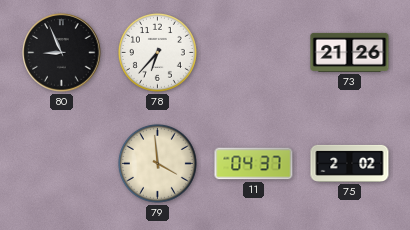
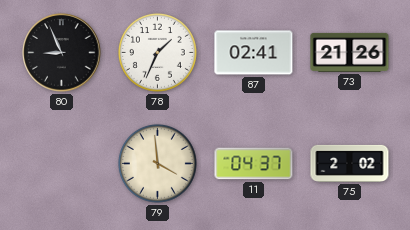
78: 6:37 -> 1:34
87: none -> 02:41
